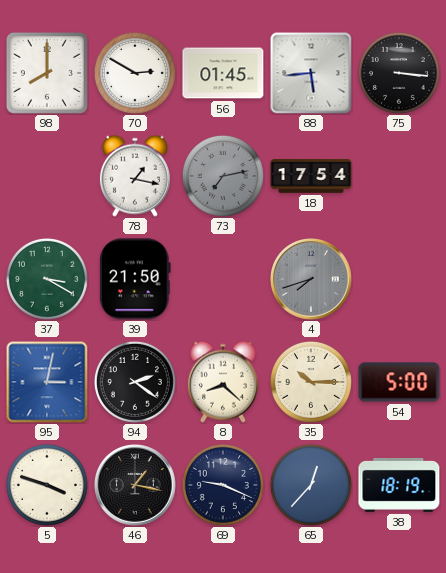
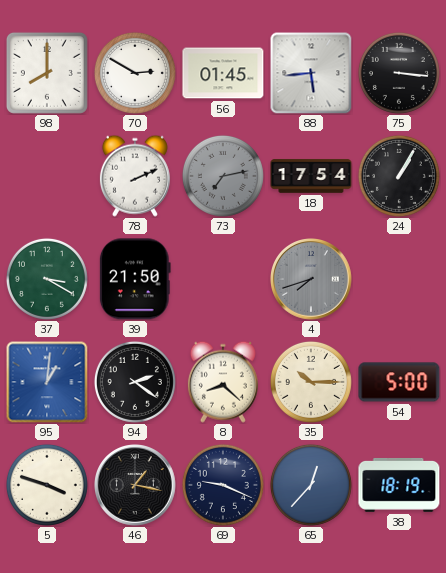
78: 1:17 -> 2:11
24: none -> 1:05
95: 3:02 -> 1:01
